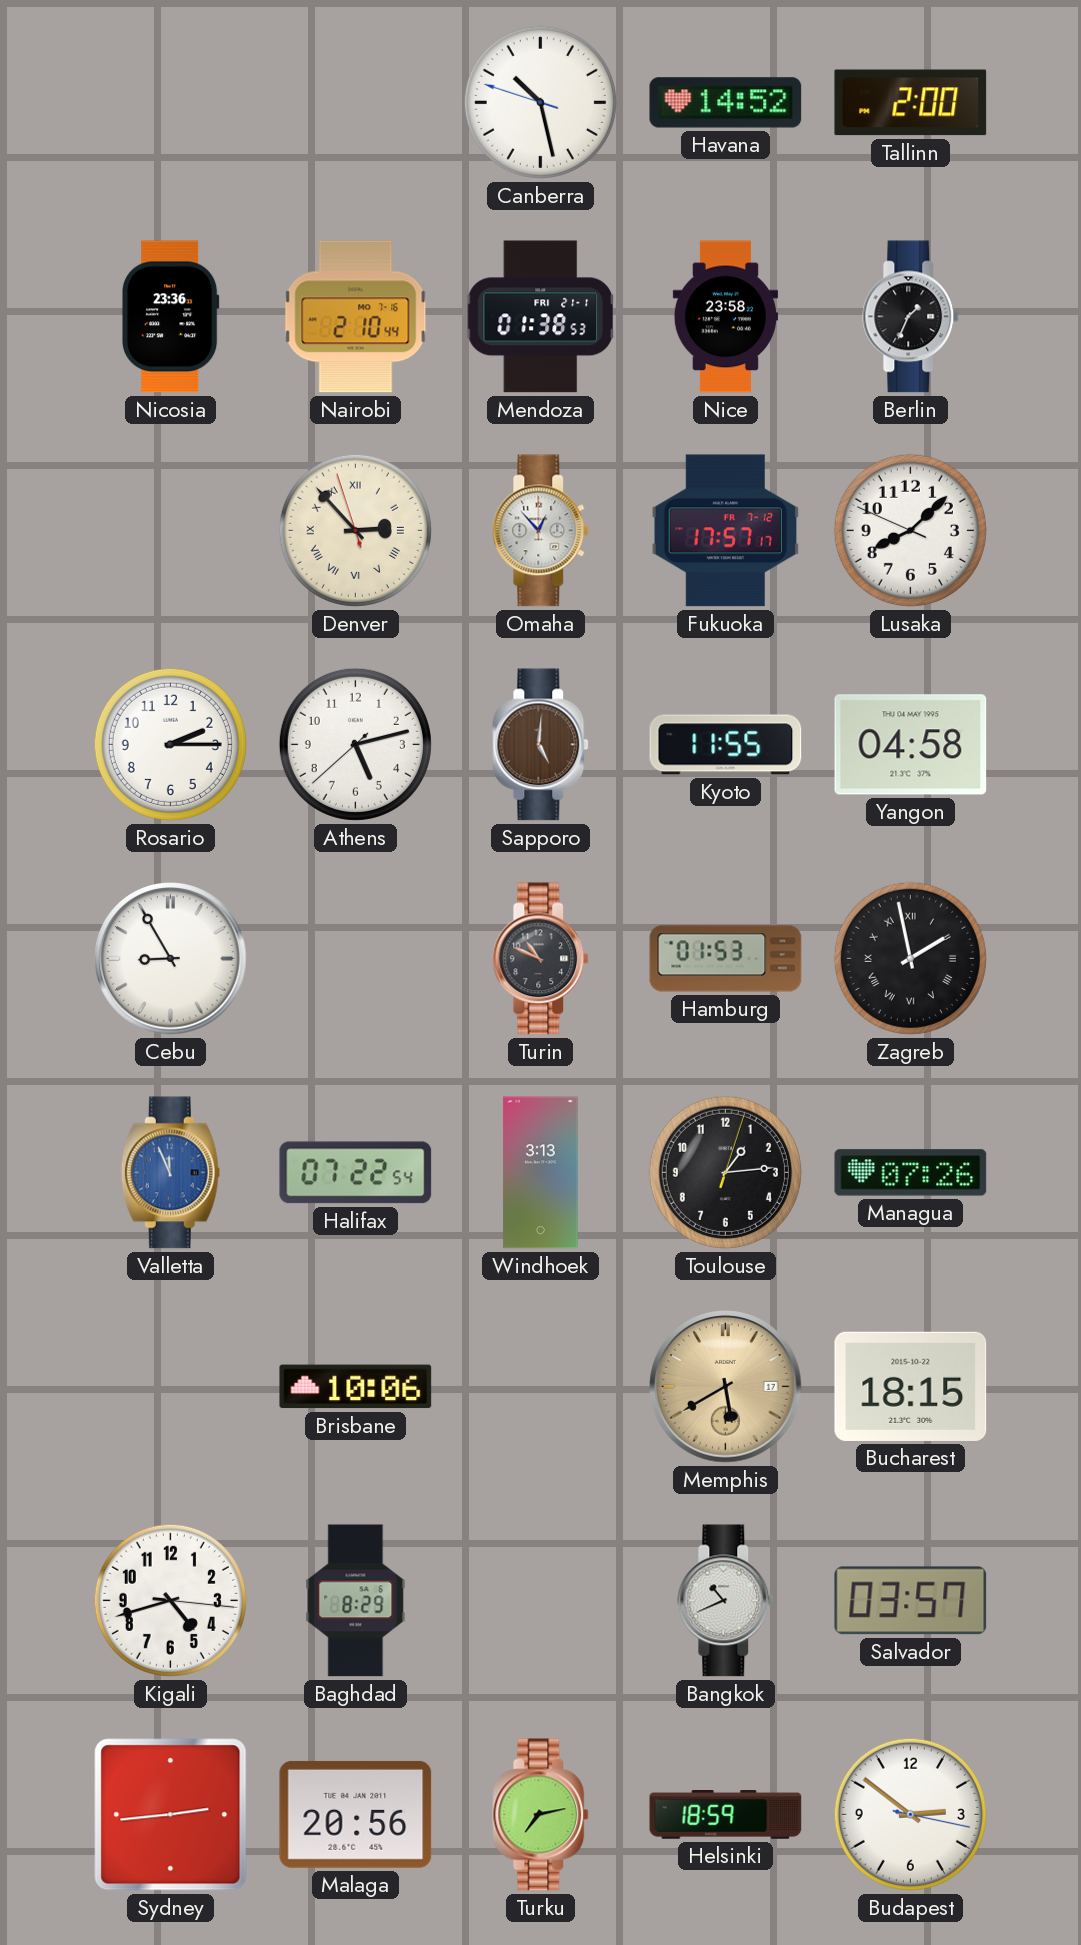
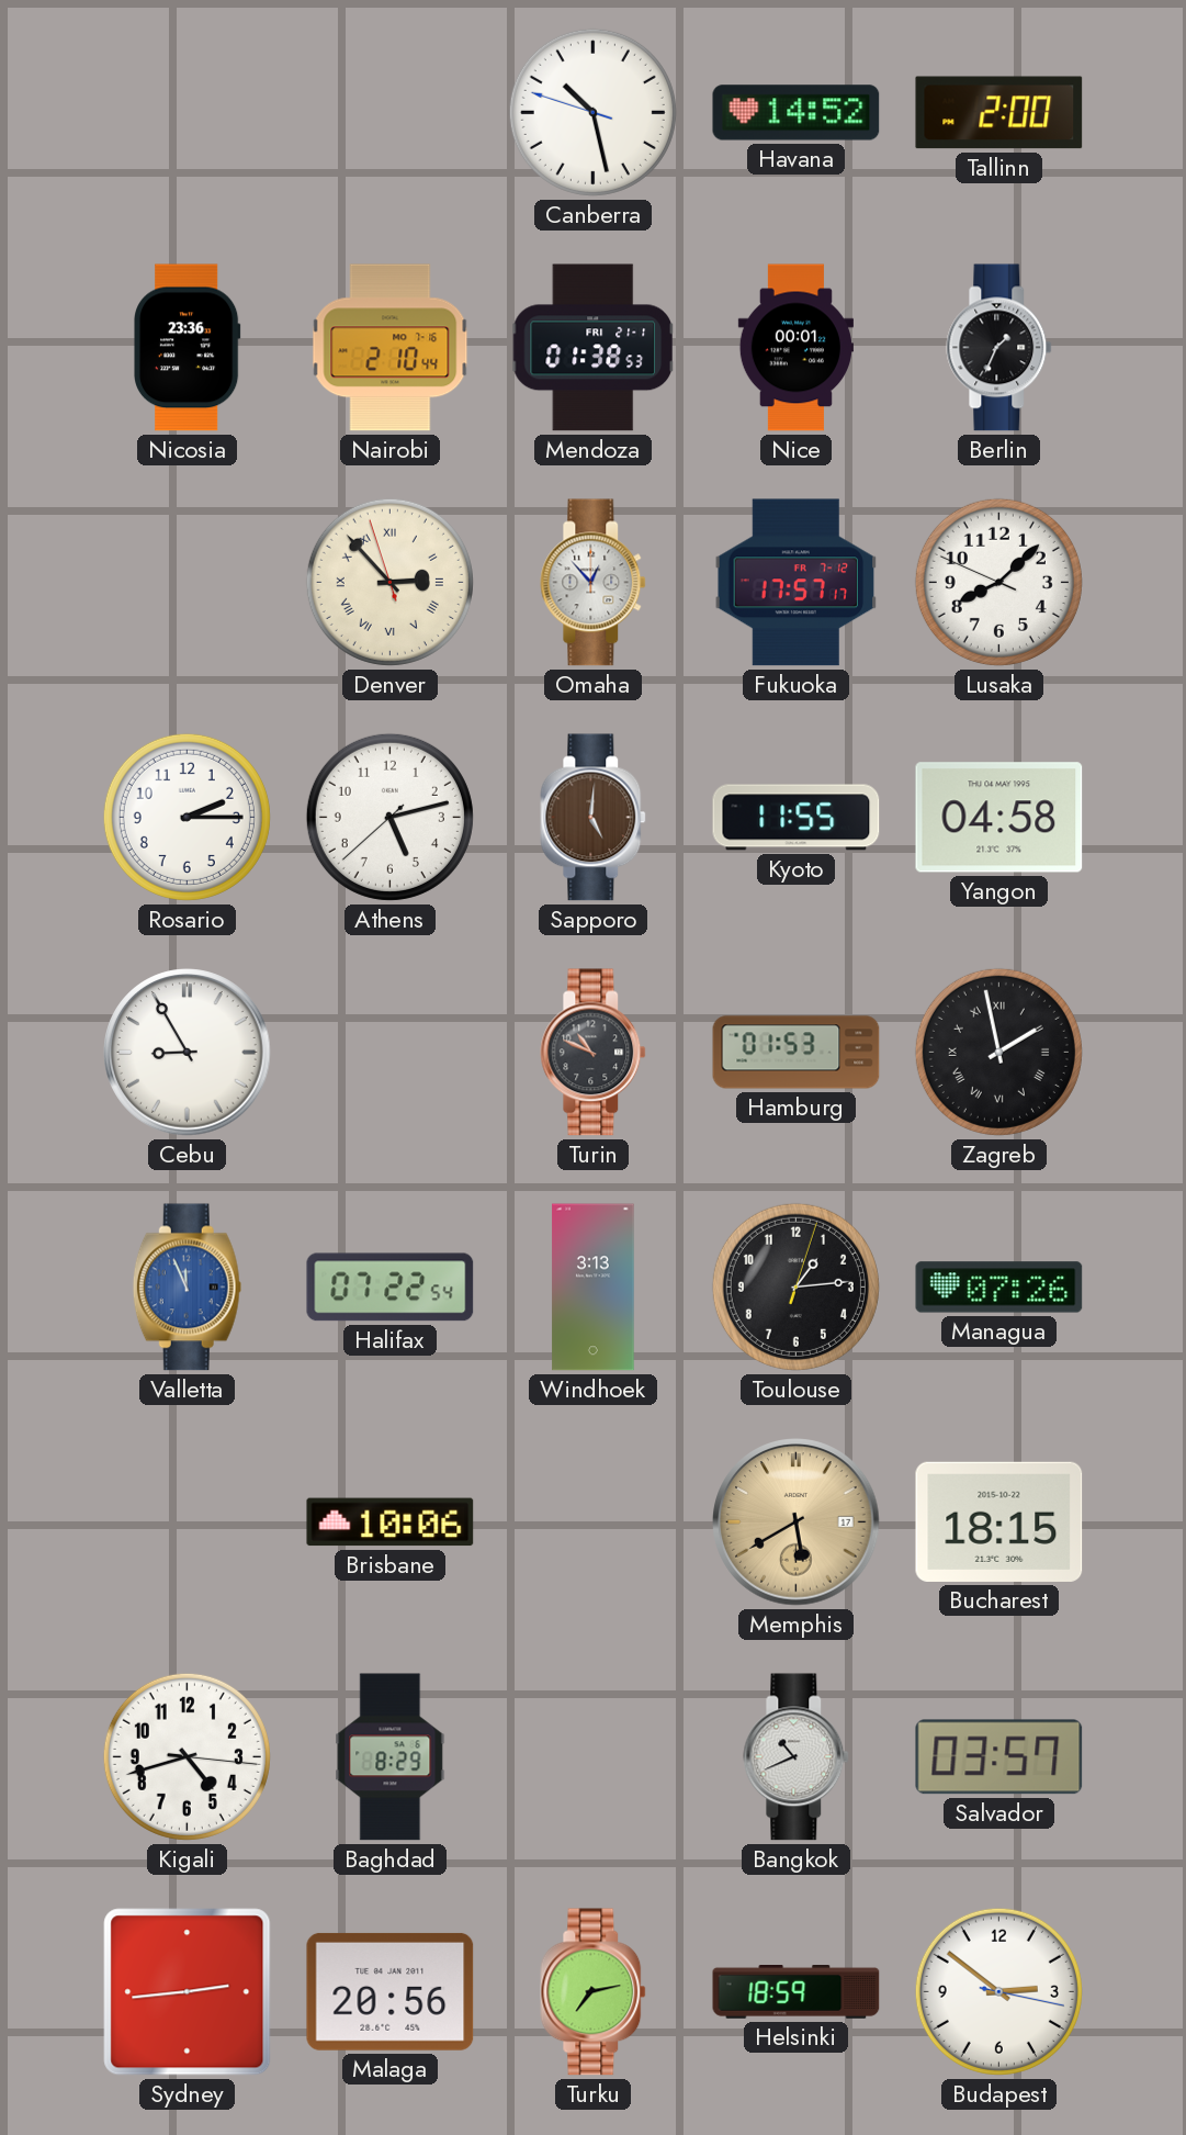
Nice: 23:58 -> 00:01
